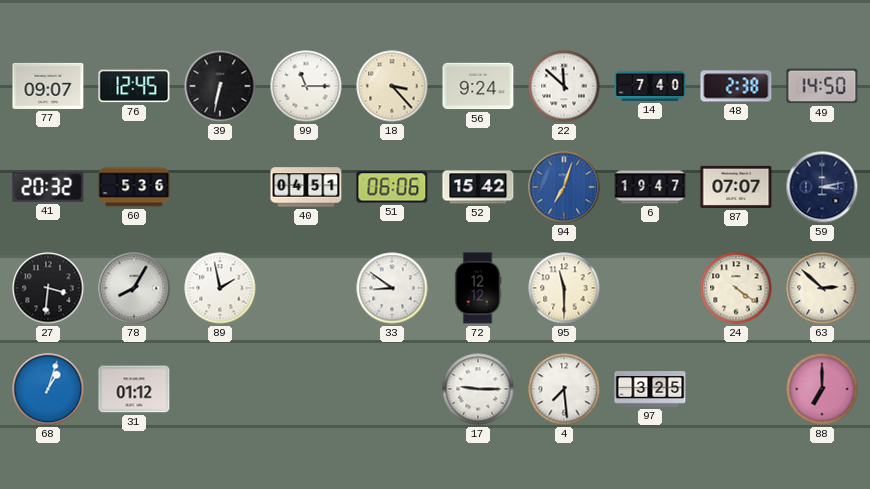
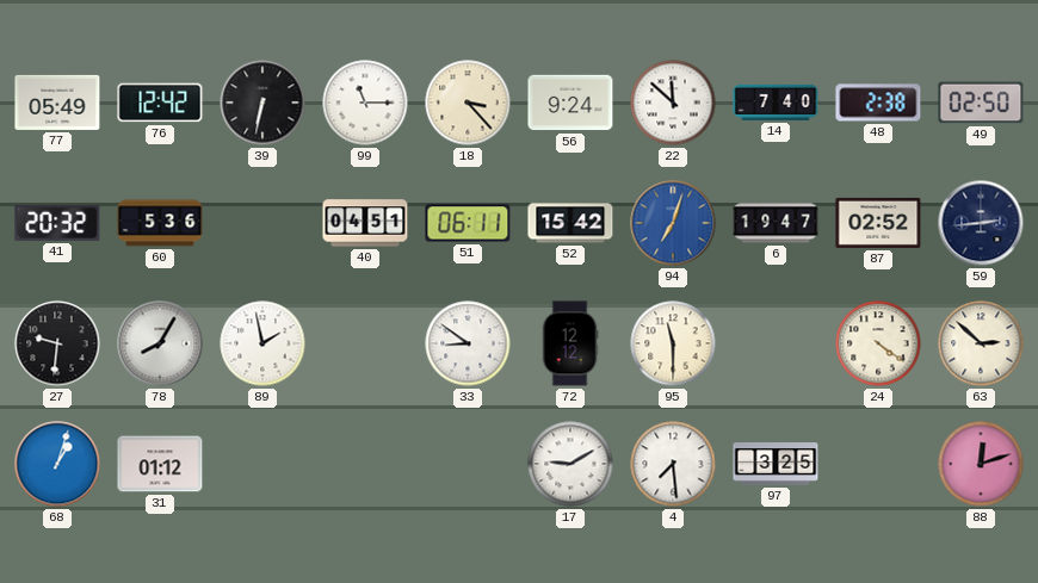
77: 09:07 -> 05:49
76: 12:45 -> 12:42
49: 14:50 -> 02:50
51: 06:06 -> 06:11
87: 07:07 -> 02:52
59: 3:13 -> 2:44
27: 3:31 -> 9:31
17: 9:15 -> 9:10
88: 7:00 -> 12:12
